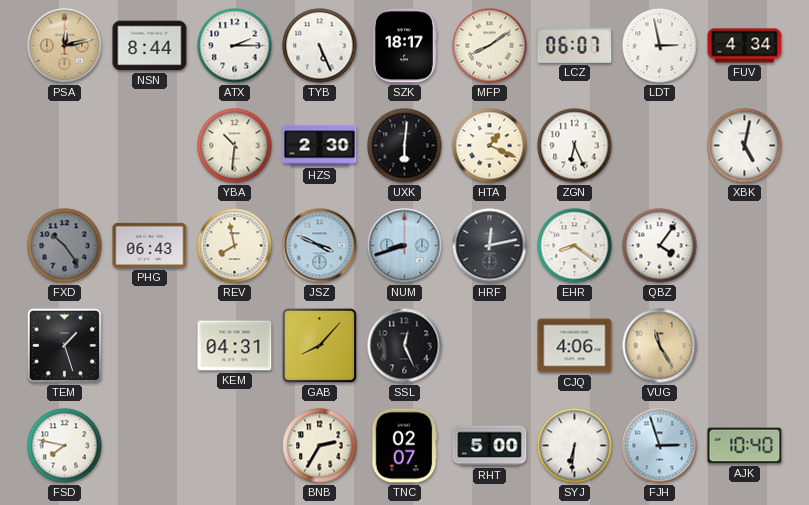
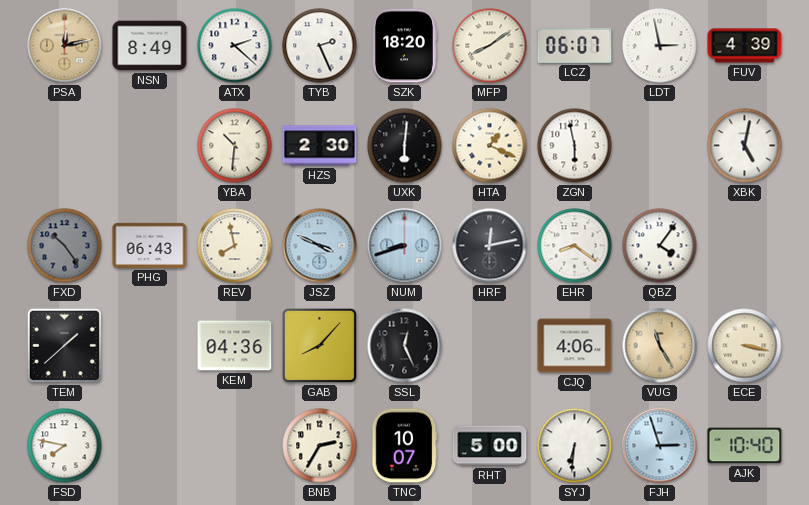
NSN: 8:44 -> 8:49
ATX: 2:15 -> 2:22
TYB: 5:26 -> 2:26
SZK: 18:17 -> 18:20
FUV: 4:34 -> 4:39
ZGN: 6:26 -> 5:58
TEM: 1:27 -> 1:38
KEM: 04:31 -> 04:36
ECE: none -> 3:17
TNC: 02:07 -> 10:07
